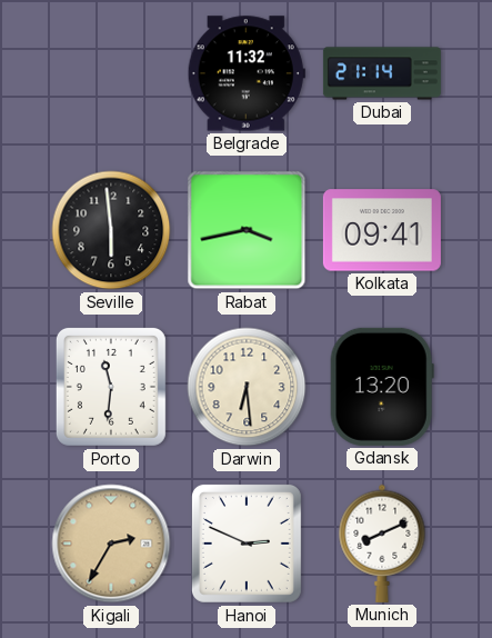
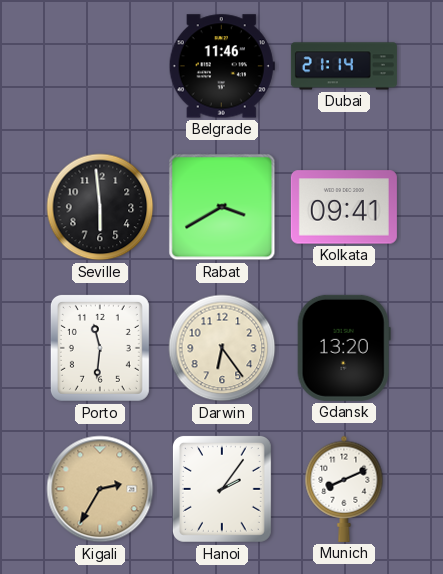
Belgrade: 11:32 -> 11:46
Rabat: 3:43 -> 3:40
Darwin: 6:29 -> 6:24
Hanoi: 2:49 -> 2:06
